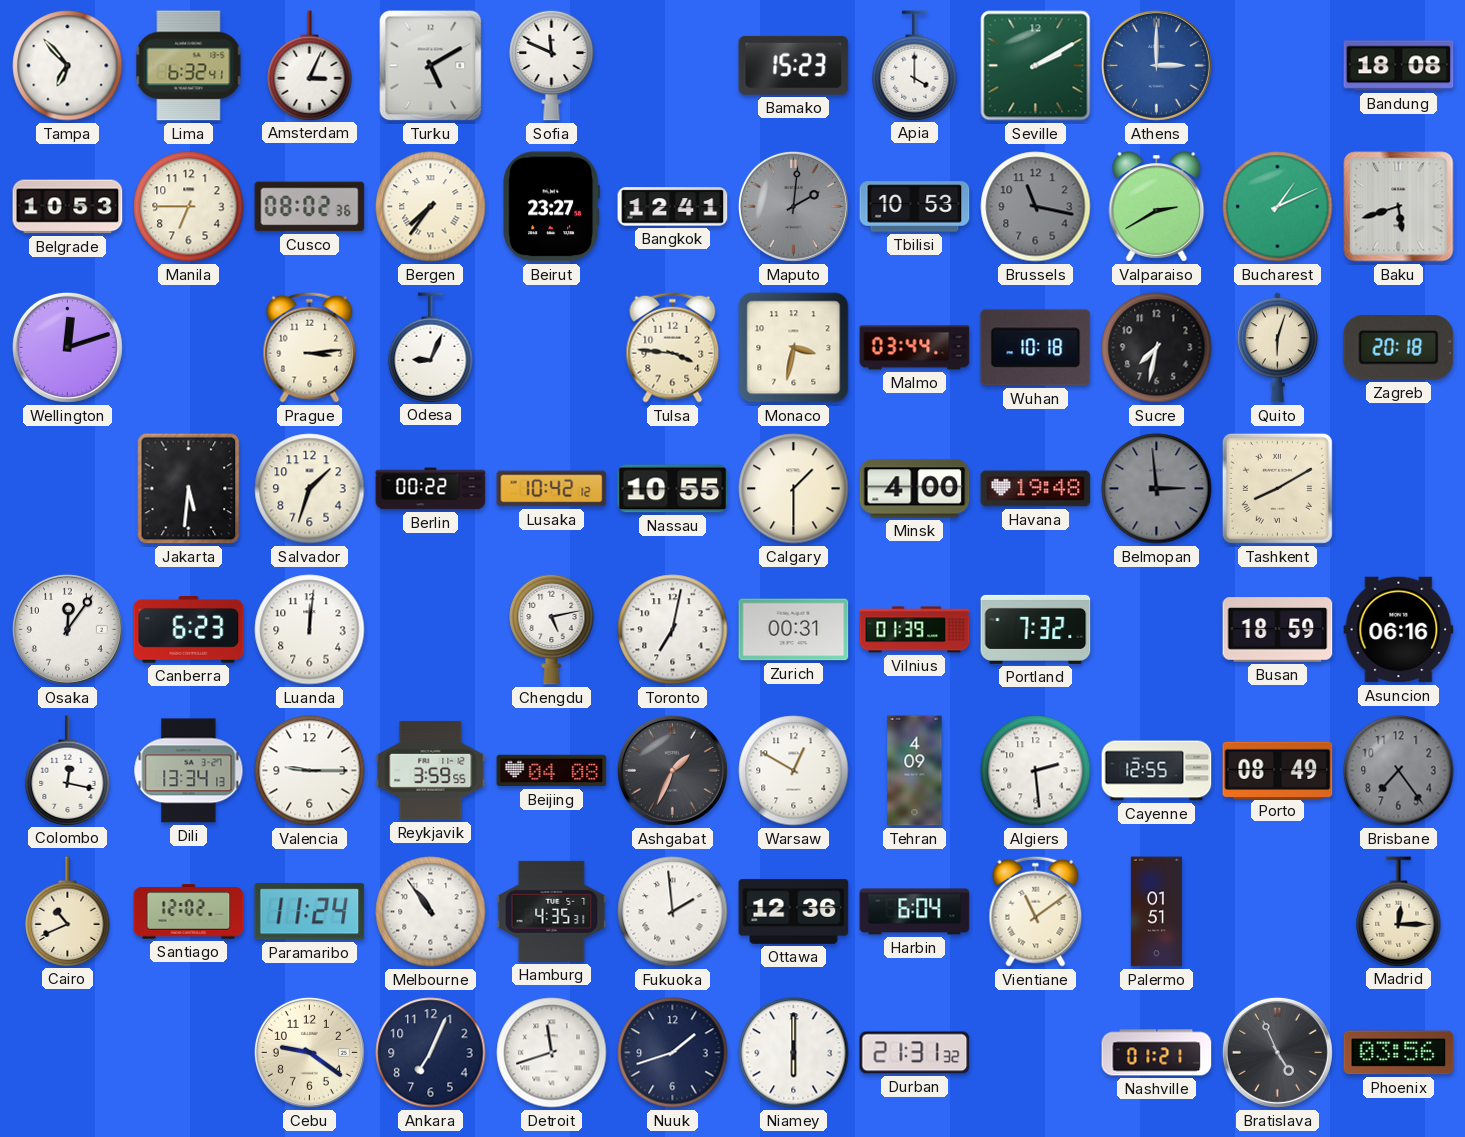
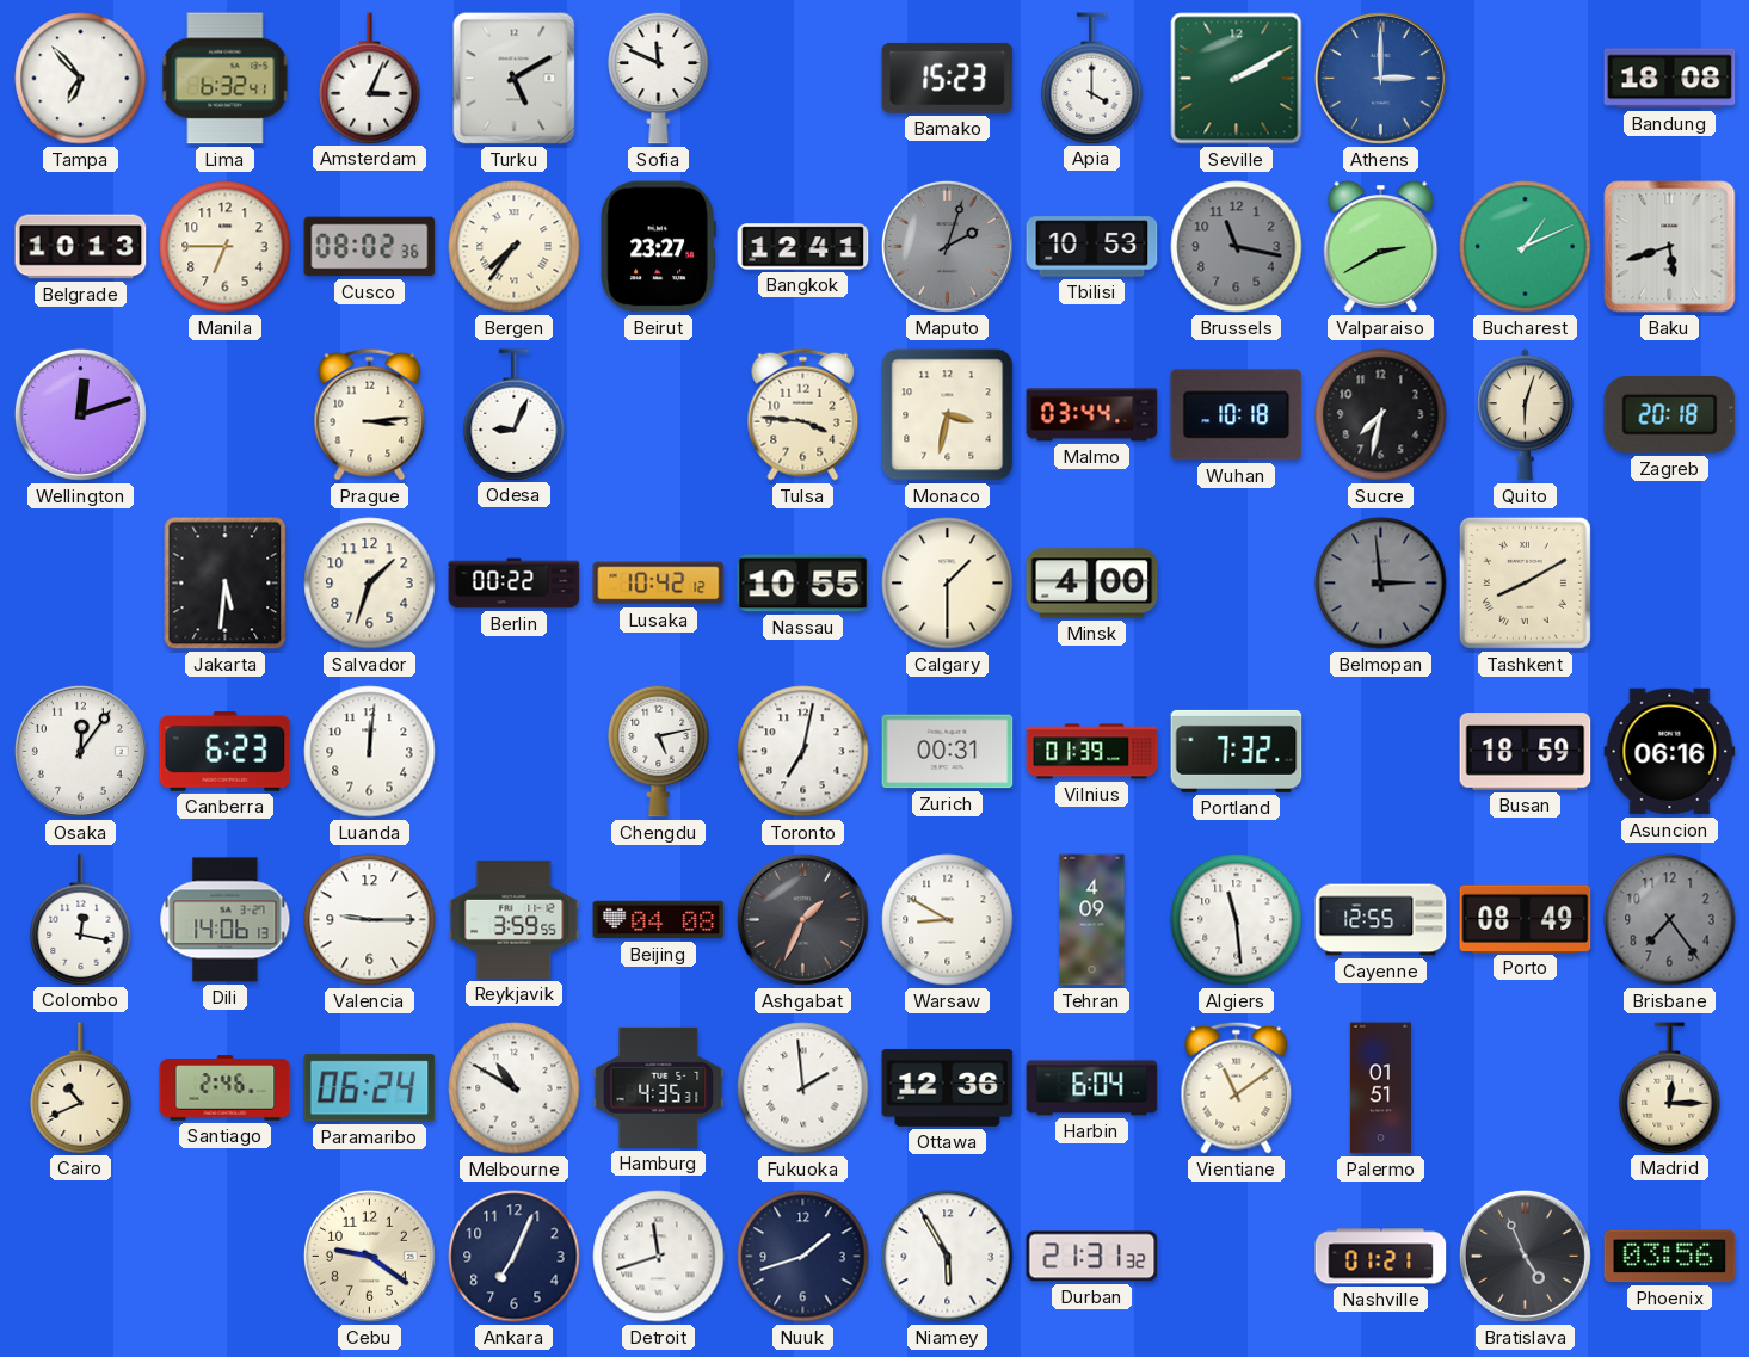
Belgrade: 10:53 -> 10:13
Maputo: 2:01 -> 2:03
Havana: 19:48 -> none
Dili: 13:34 -> 14:06
Warsaw: 12:50 -> 8:50
Algiers: 2:29 -> 11:29
Santiago: 12:02 -> 2:46
Paramaribo: 11:24 -> 06:24
Melbourne: 10:54 -> 10:50
Niamey: 6:00 -> 5:55
